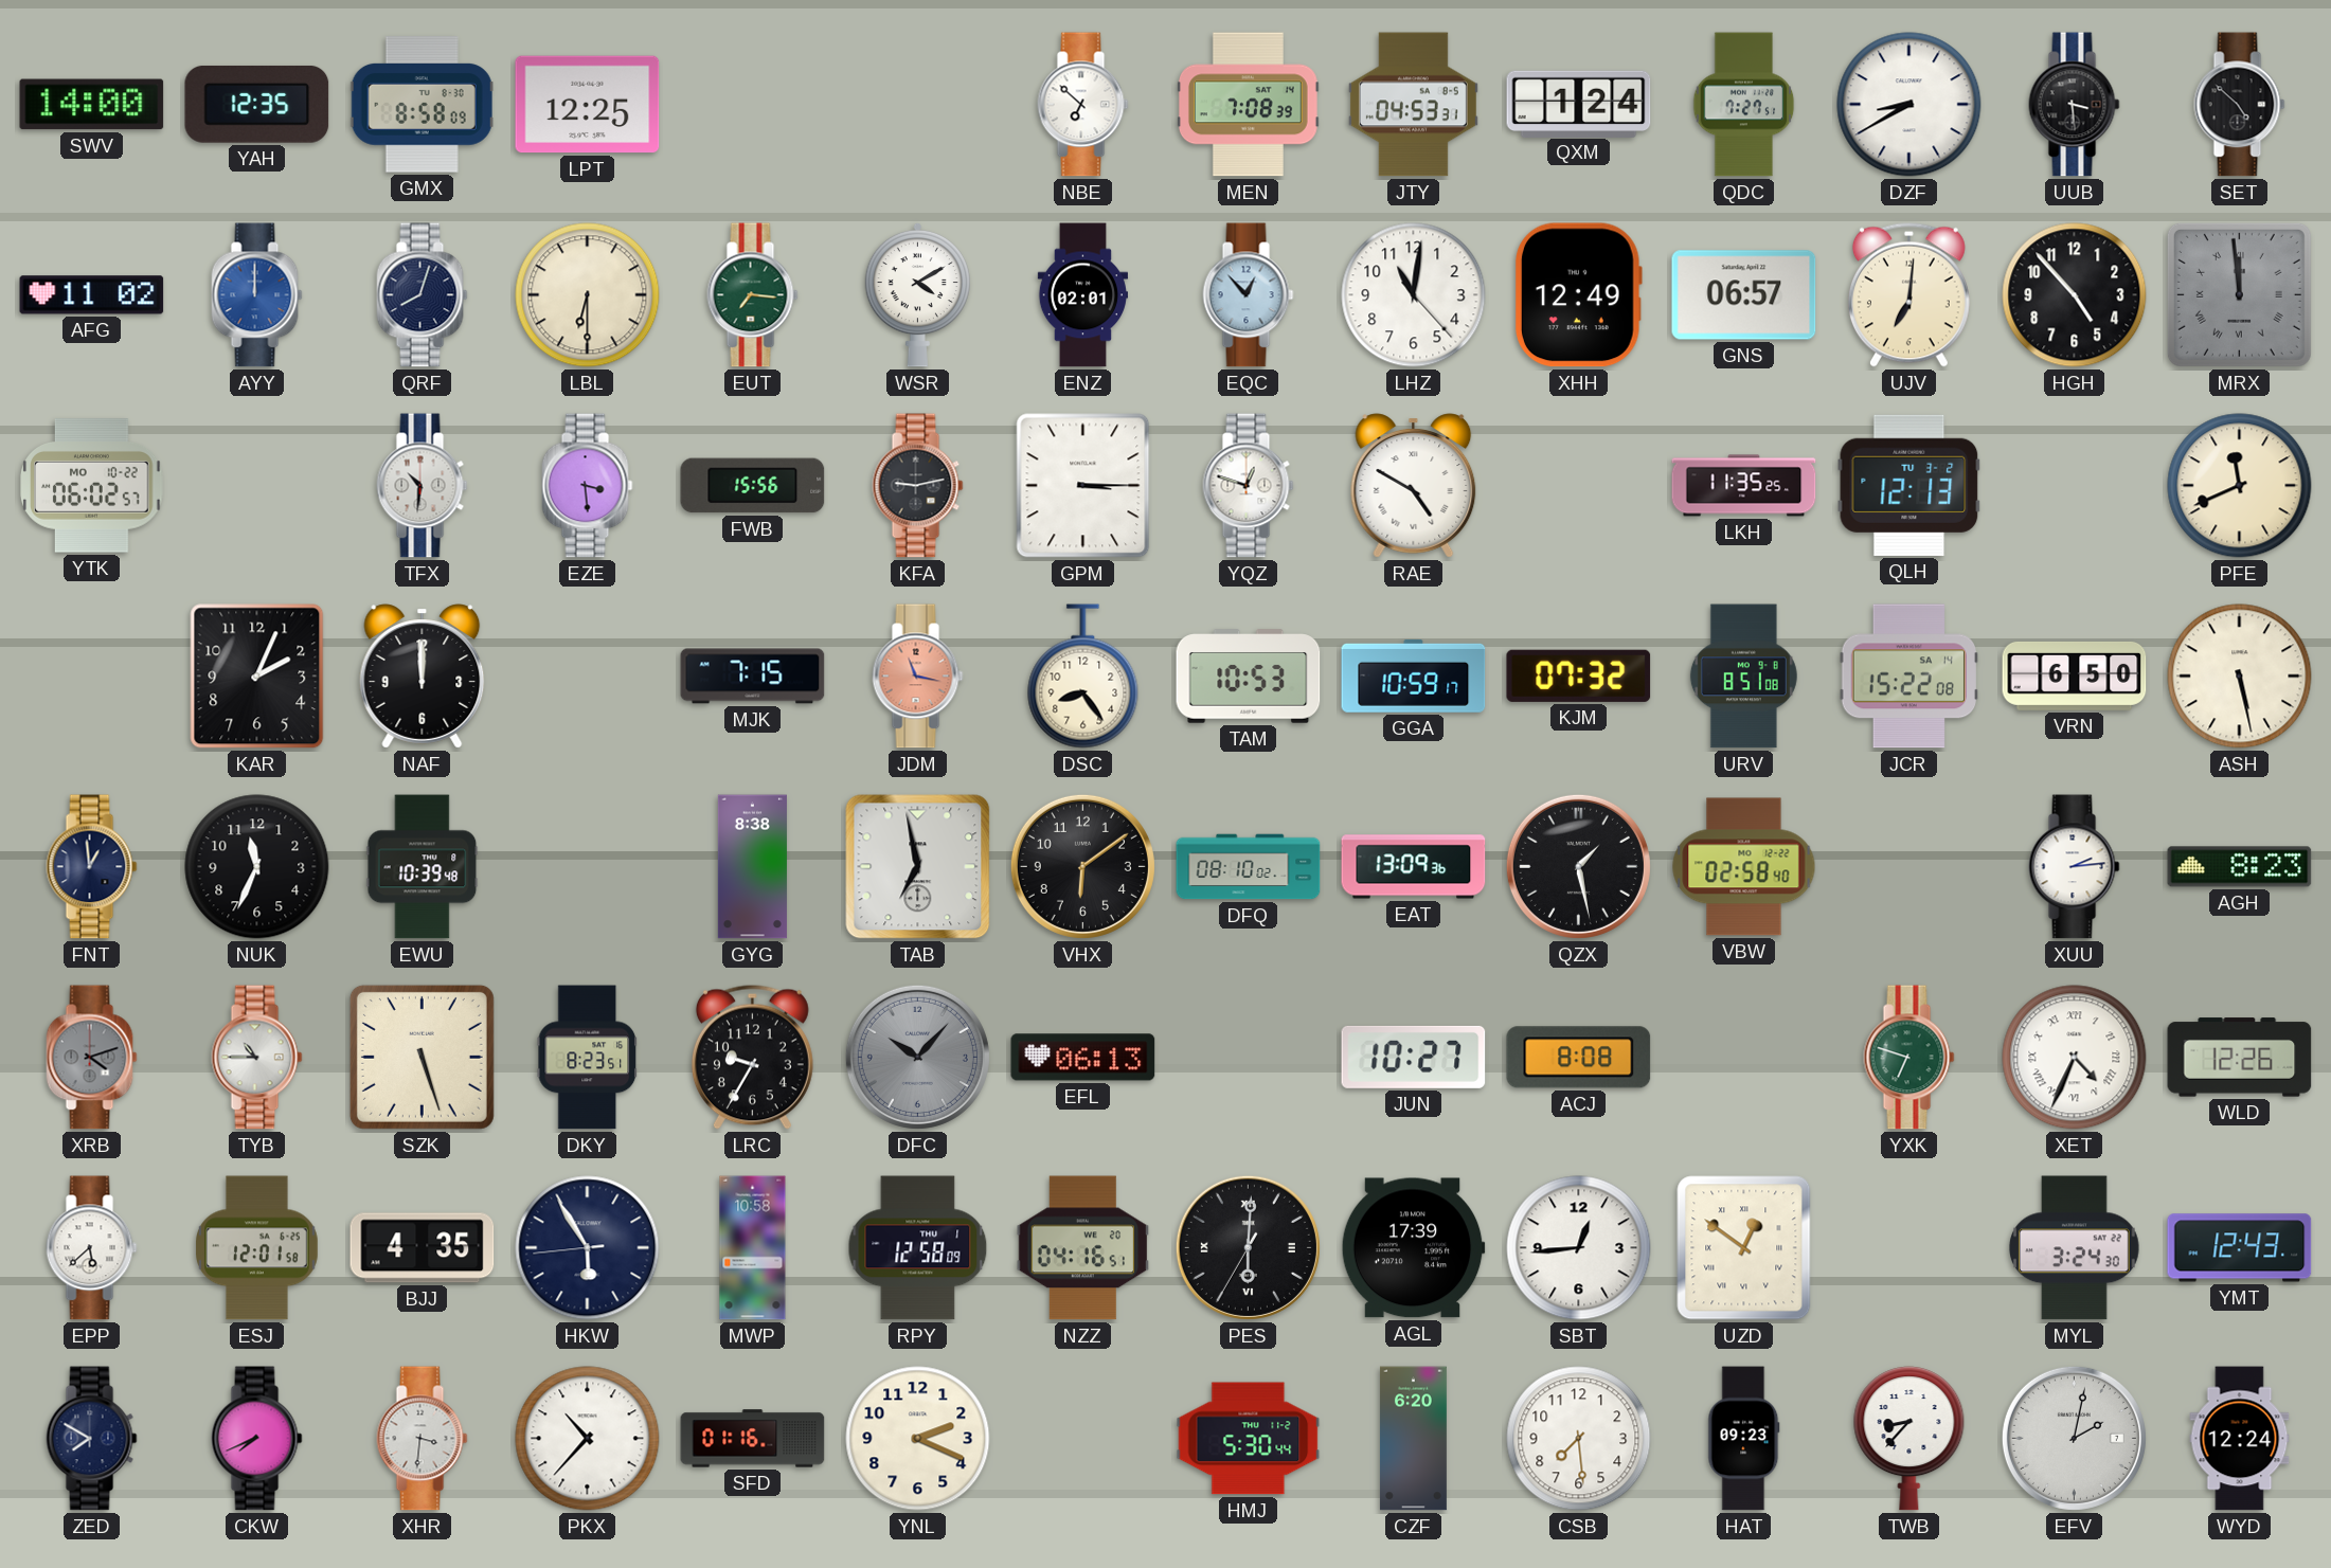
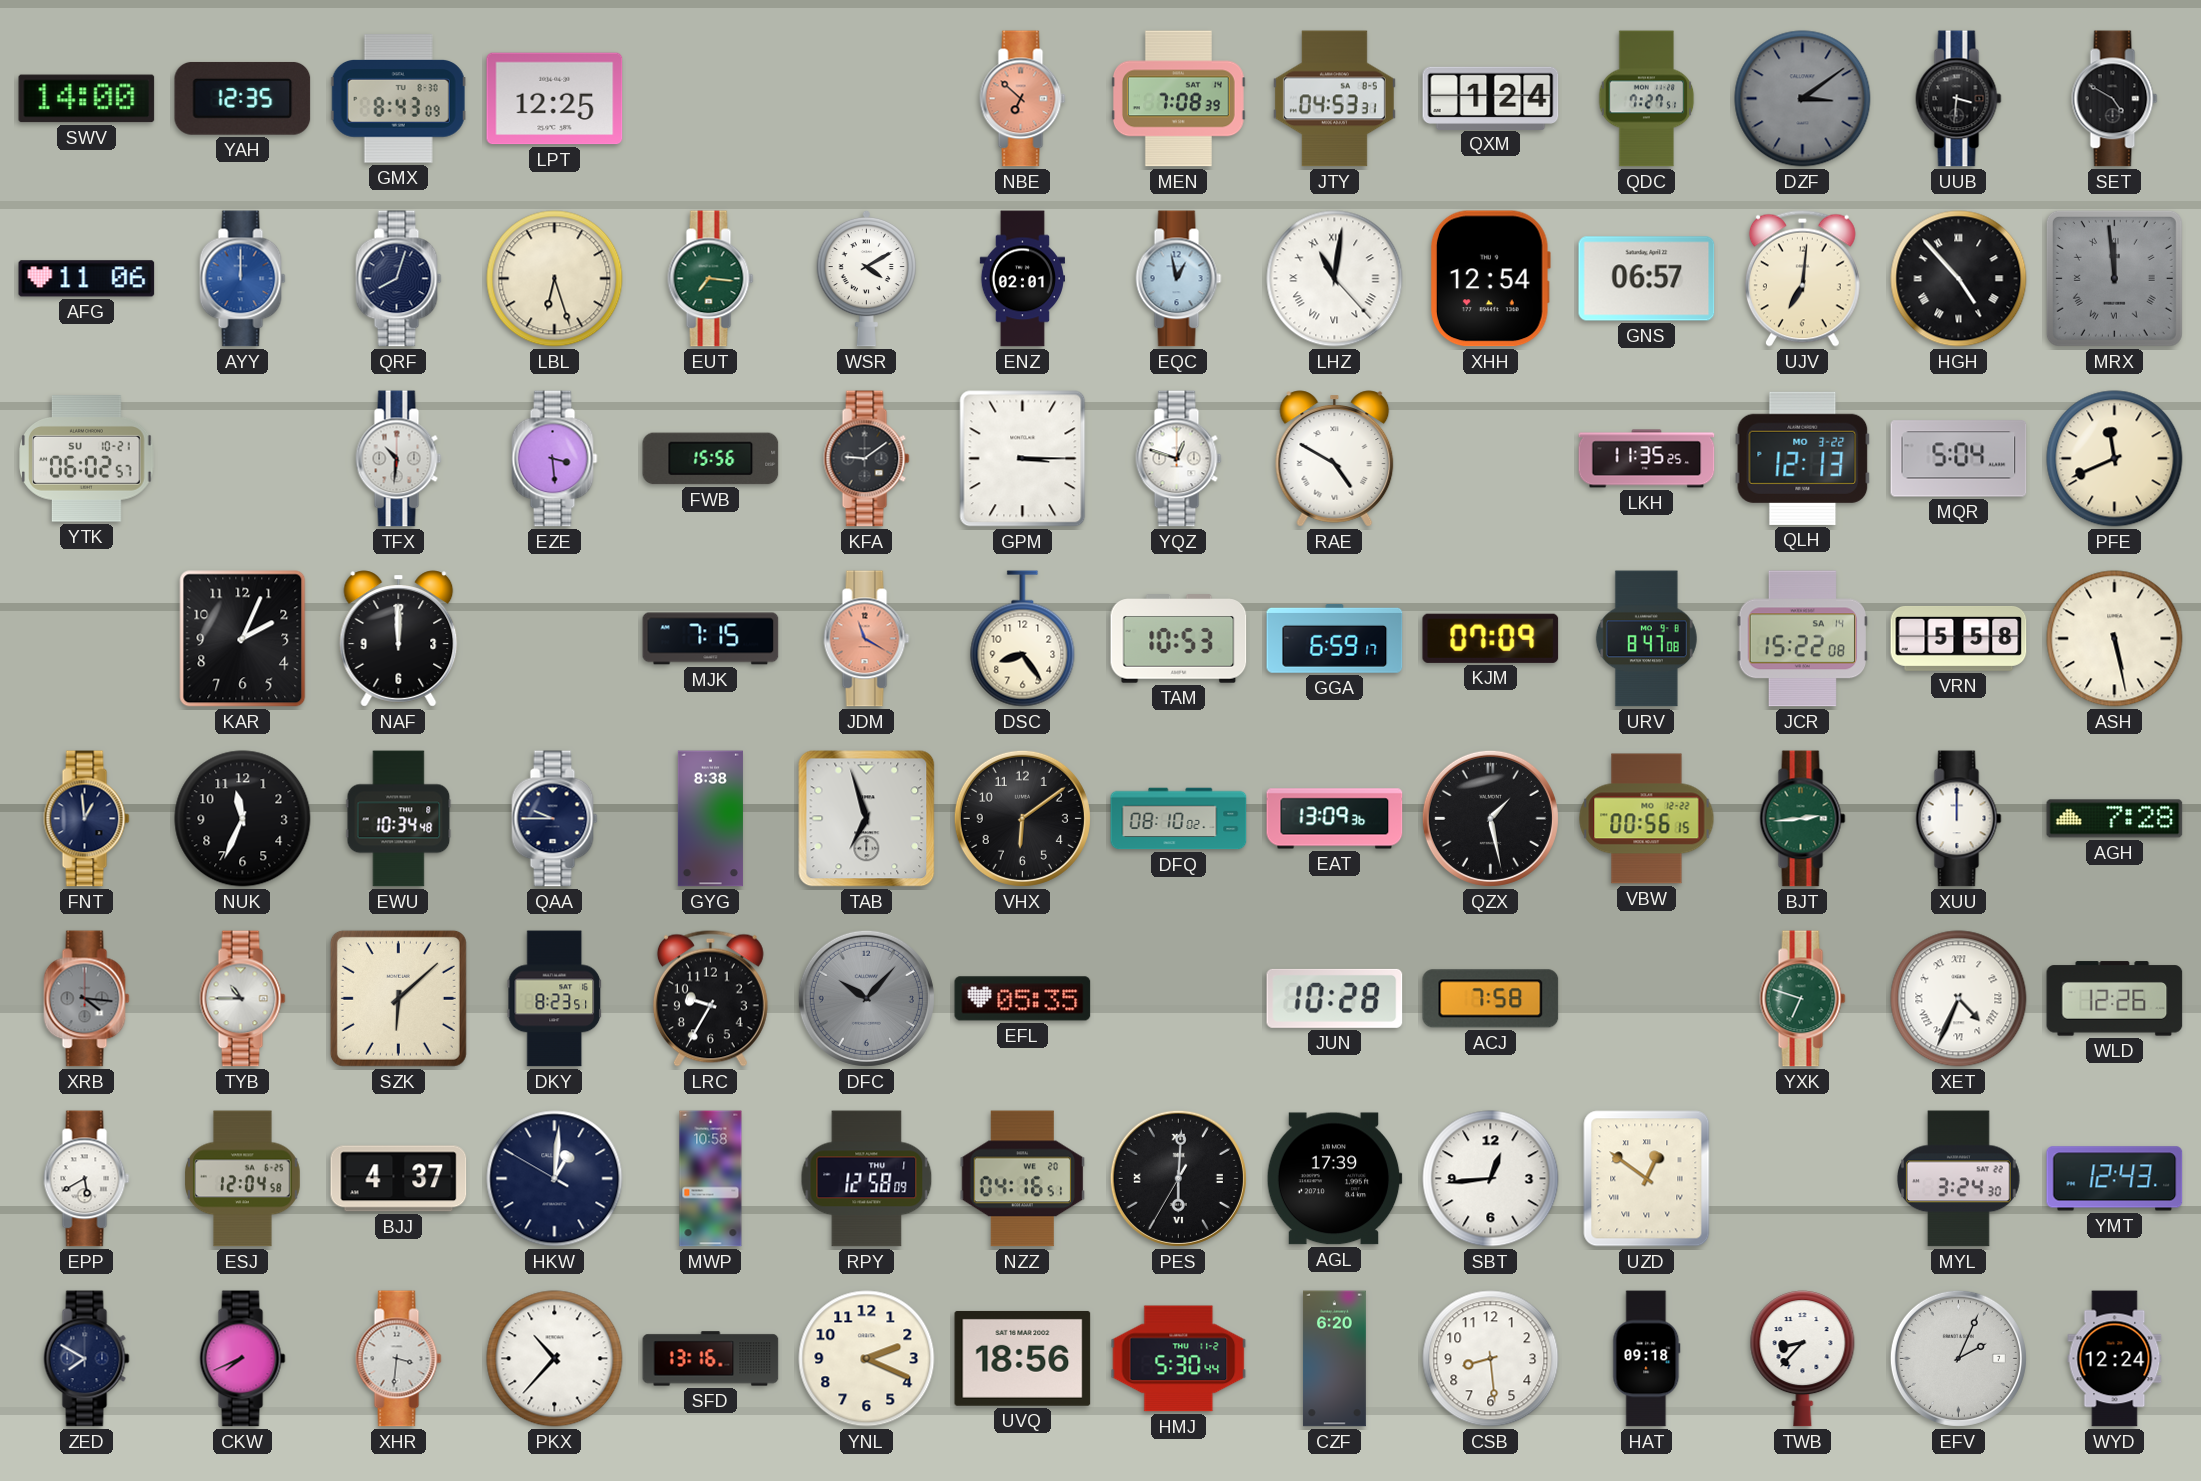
GMX: 8:58 -> 8:43
NBE dial: white -> salmon
DZF: 8:40 -> 3:09
DZF dial: white -> grey
UUB: 3:29 -> 3:31
SET: 4:52 -> 4:50
AFG: 11:02 -> 11:06
LBL: 6:30 -> 6:27
EQC: 12:53 -> 12:58
LHZ numerals: Arabic -> Roman
XHH: 12:49 -> 12:54
HGH numerals: Arabic -> Roman
YTK date: MO 10-22 -> SU 10-21
KFA: 9:13 -> 9:09
QLH date: TU 3-2 -> MO 3-22
MQR: none -> 5:04
JDM: 11:17 -> 11:20
GGA: 10:59 -> 6:59
KJM: 07:32 -> 07:09
URV: 8:51 -> 8:47
VRN: 6:50 -> 5:58
EWU: 10:39 -> 10:34
QAA: none -> 9:45
TAB: 6:58 -> 6:57
VBW: 02:58 -> 00:56
BJT: none -> 2:44
XUU: 2:14 -> 12:00
AGH: 8:23 -> 7:28
XRB: 4:12 -> 4:16
SZK: 5:27 -> 6:08
EFL: 06:13 -> 05:35
JUN: 10:27 -> 10:28
ACJ: 8:08 -> 7:58
EPP: 5:38 -> 5:40
ESJ: 12:01 -> 12:04
BJJ: 4:35 -> 4:37
HKW: 5:54 -> 1:00
SFD: 01:16 -> 13:16
UVQ: none -> 18:56
CSB: 7:29 -> 8:29
HAT: 09:23 -> 09:18
EFV: 2:02 -> 2:04
